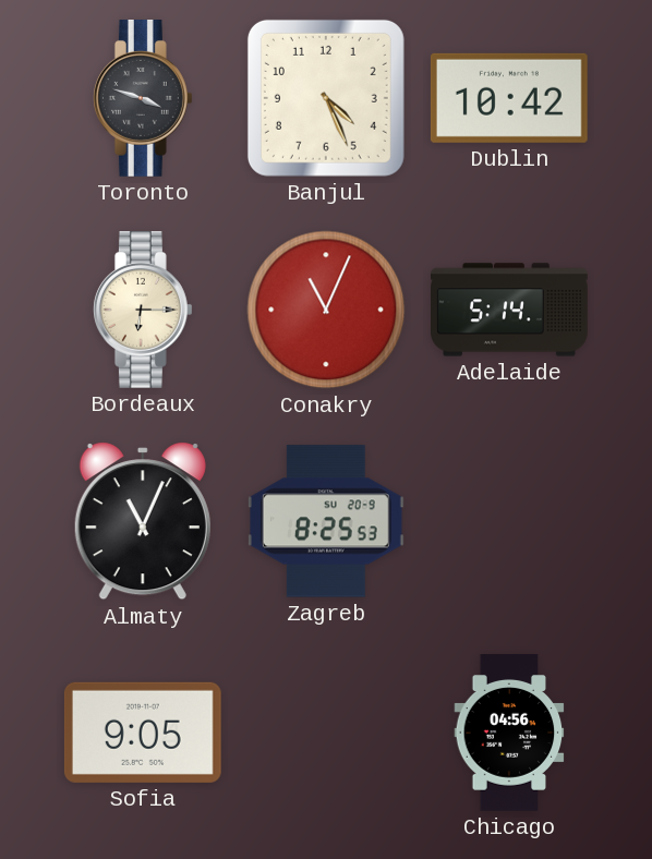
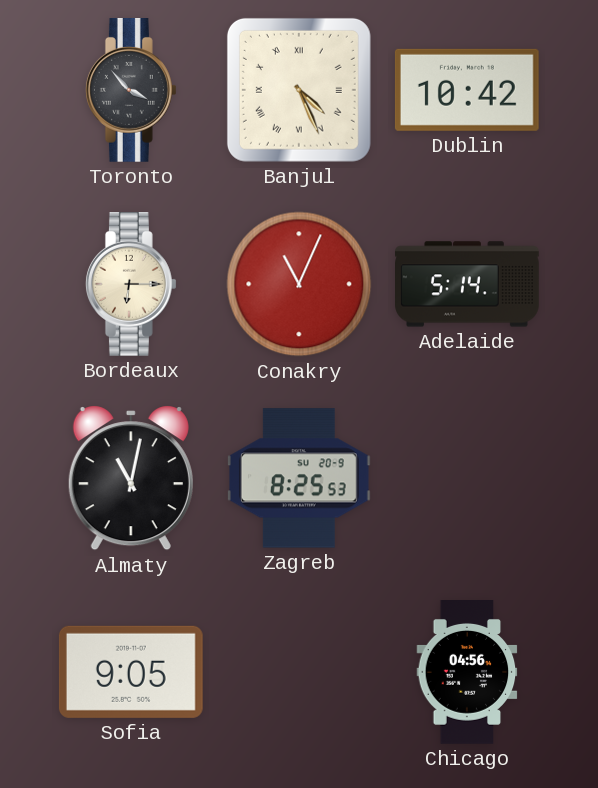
Toronto: 3:48 -> 3:53
Banjul numerals: Arabic -> Roman
Almaty: 11:04 -> 11:02
